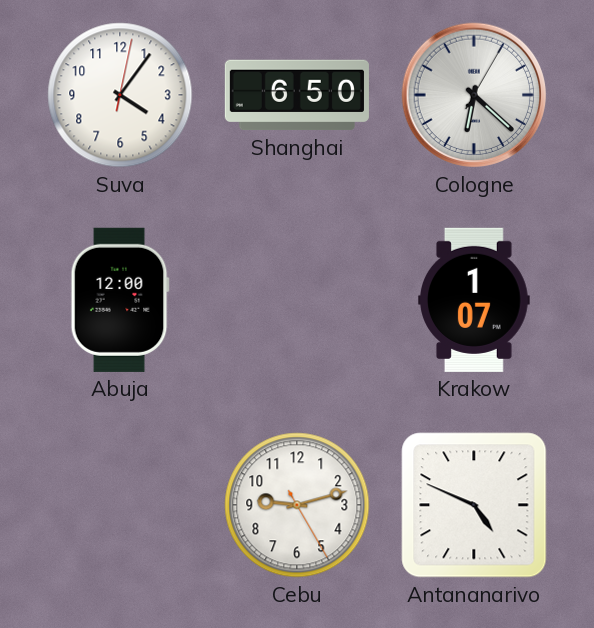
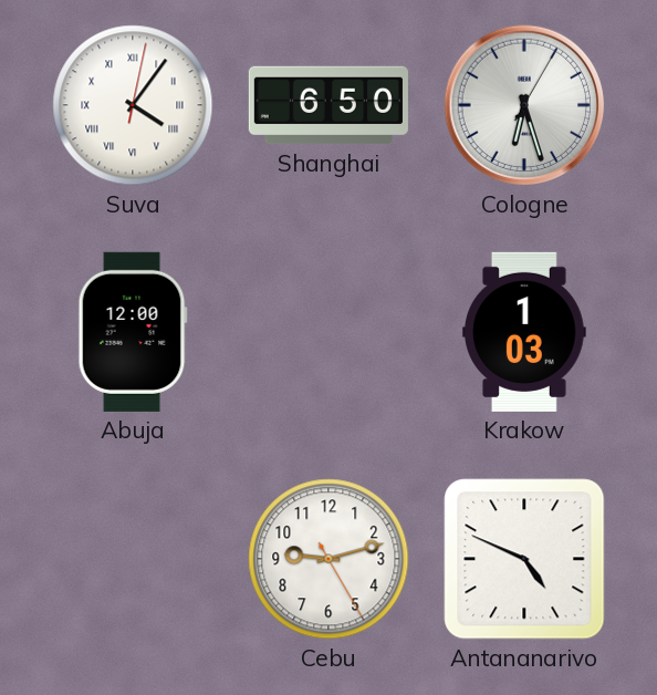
Suva numerals: Arabic -> Roman
Cologne: 6:22 -> 6:27
Krakow: 1:07 -> 1:03
